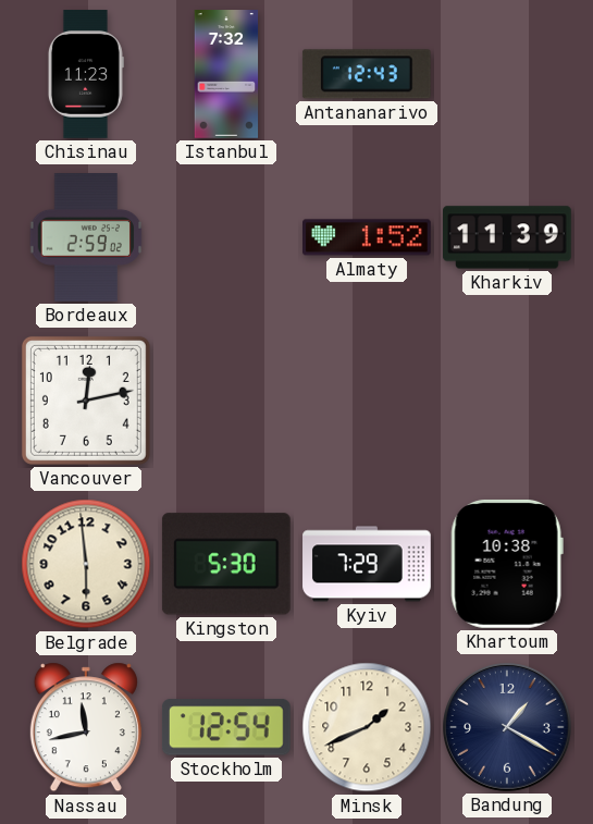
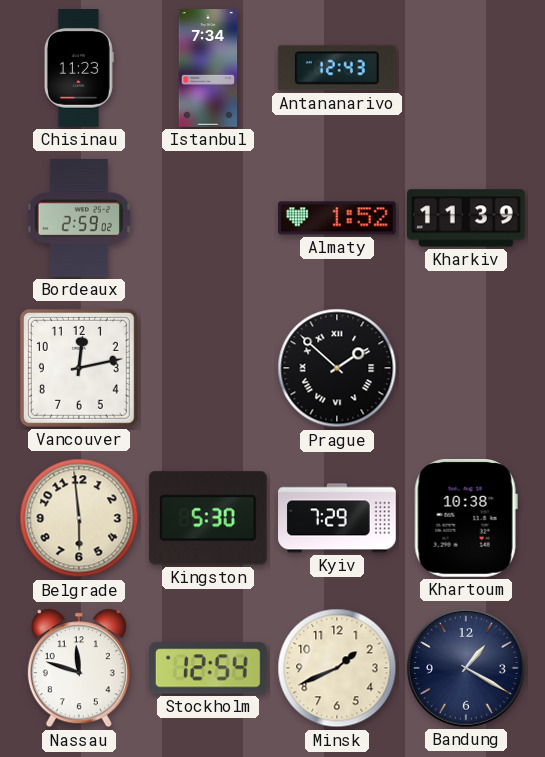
Istanbul: 7:32 -> 7:34
Prague: none -> 1:52
Nassau: 11:43 -> 11:48
